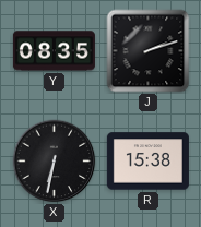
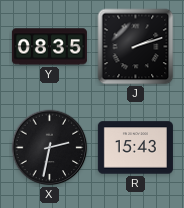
X: 6:32 -> 2:32
R: 15:38 -> 15:43
